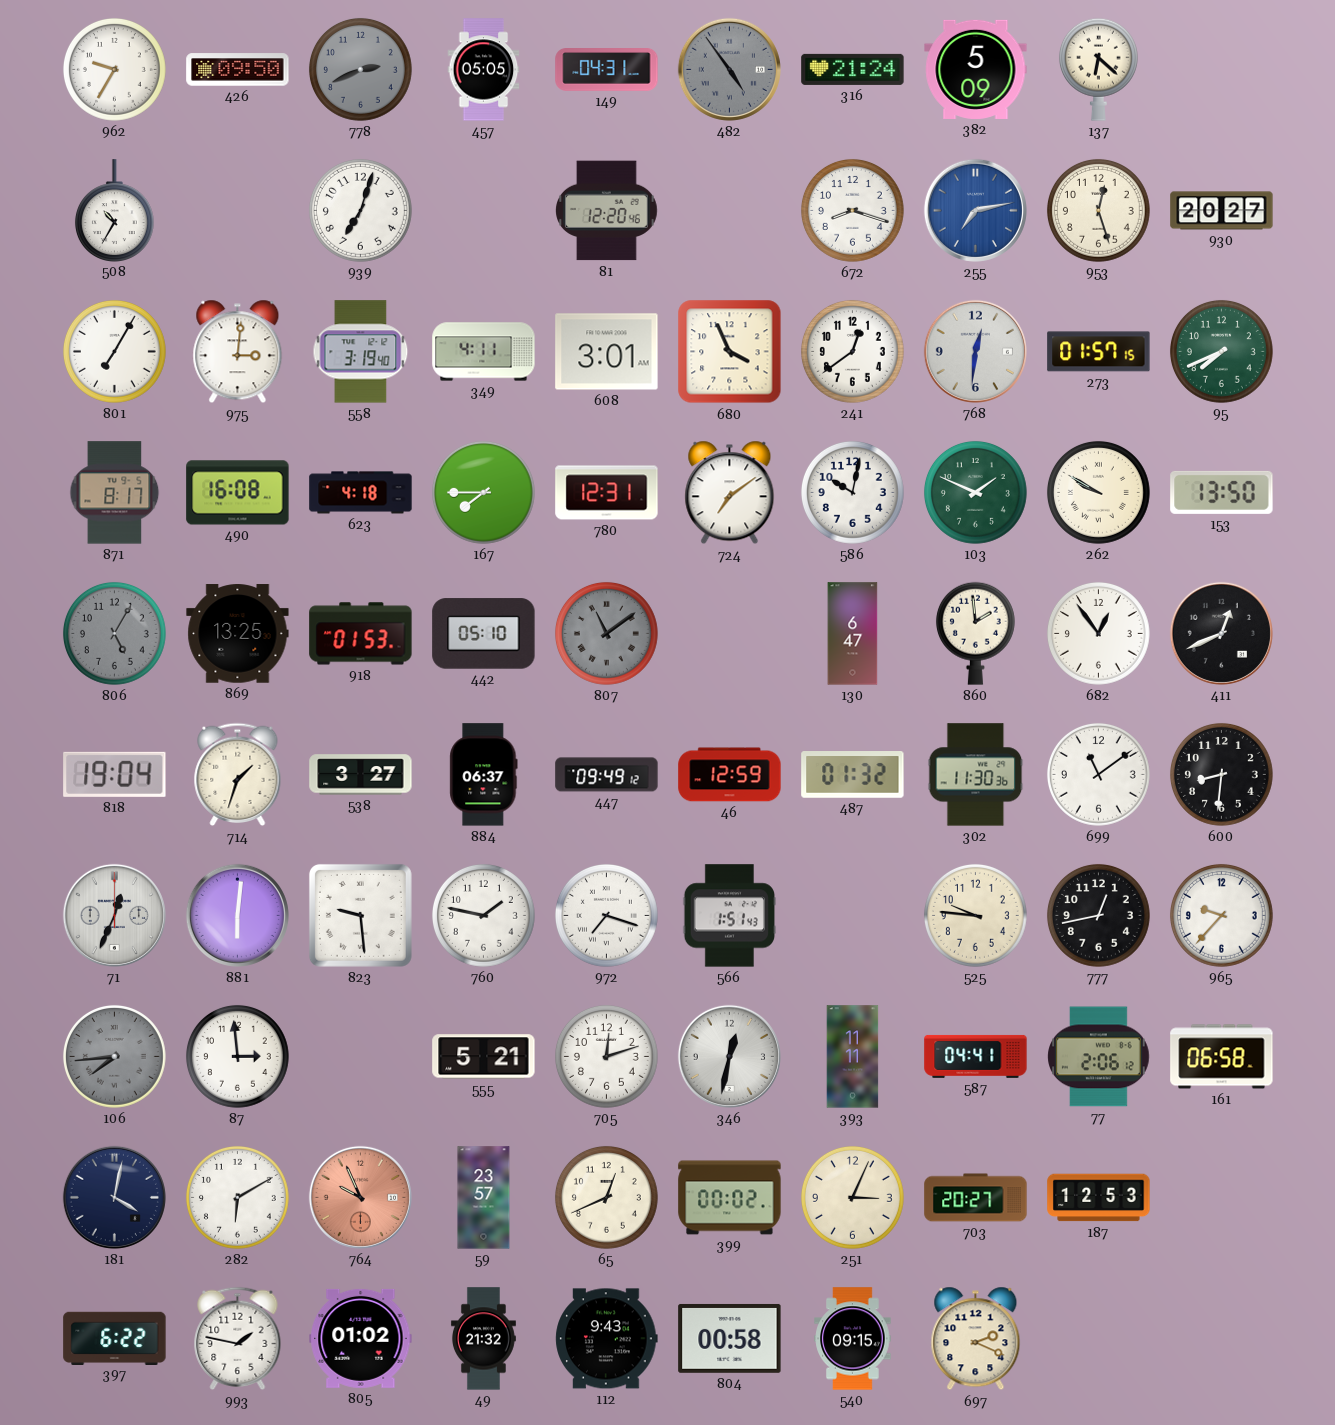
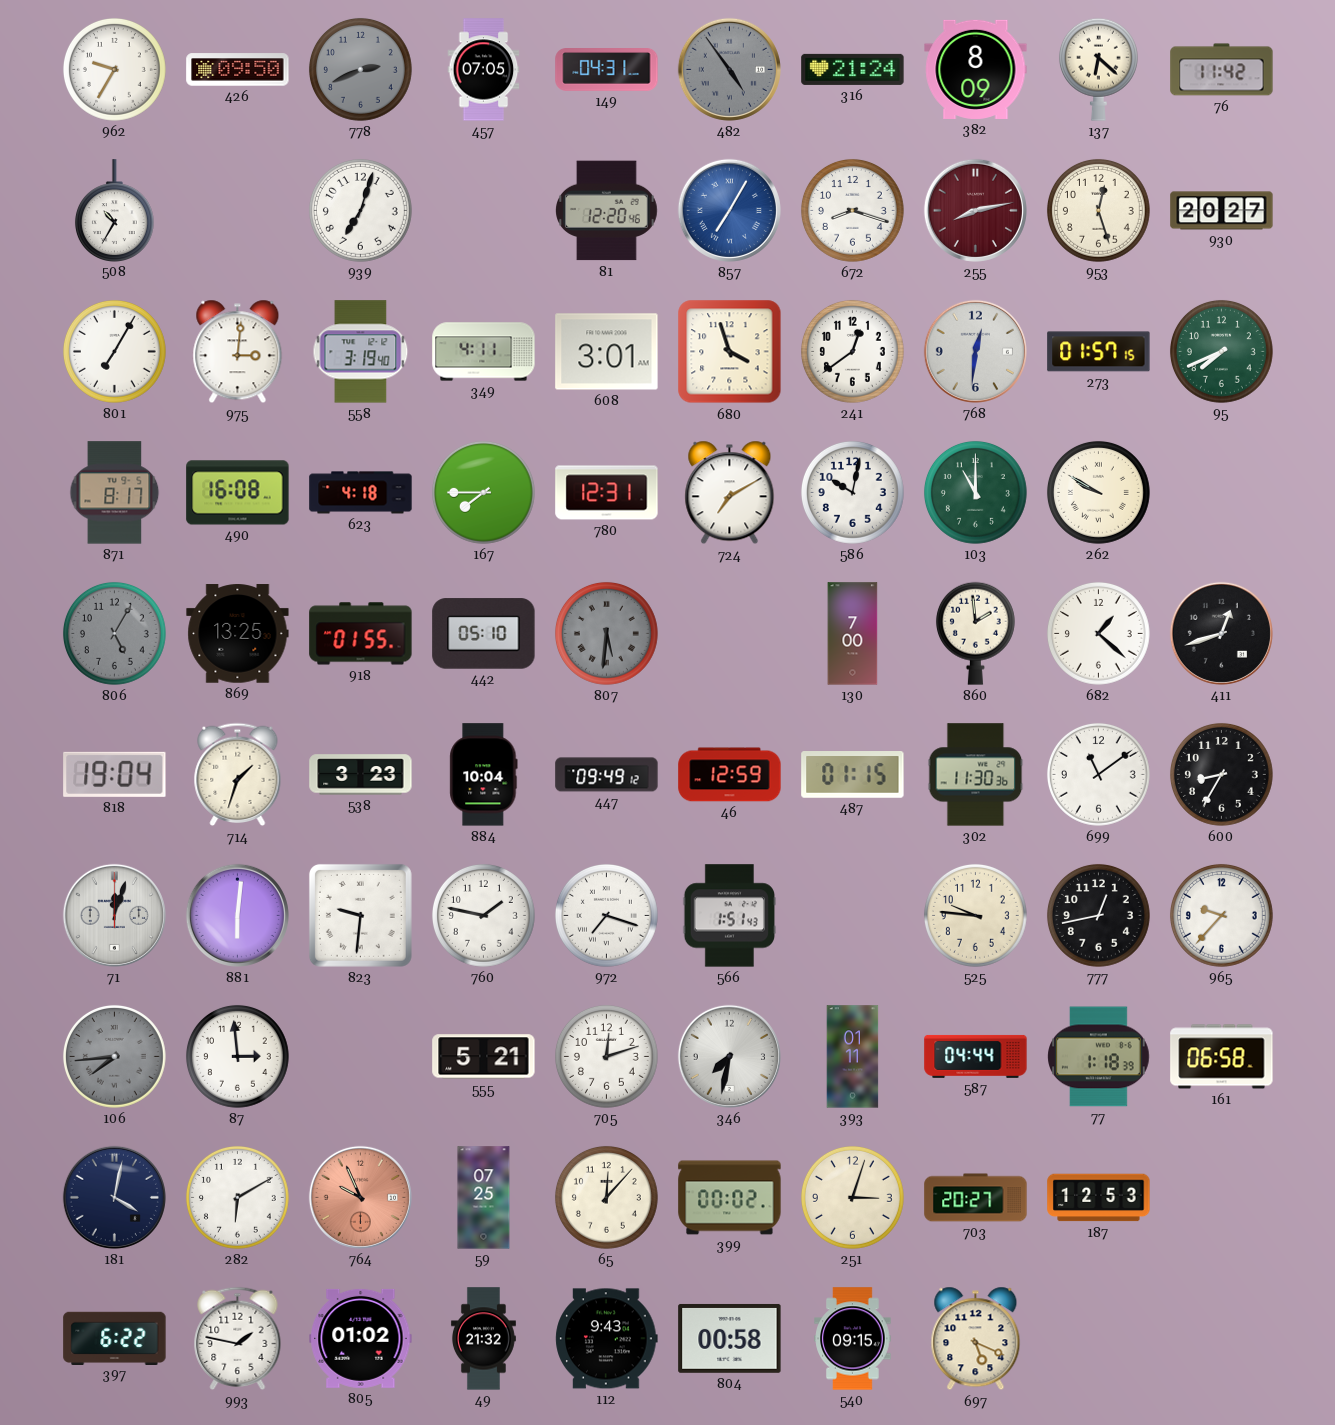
457: 05:05 -> 07:05
382: 5:09 -> 8:09
76: none -> 11:42
857: none -> 7:05
255: 7:13 -> 8:13
255 dial: blue -> burgundy
680: 3:56 -> 3:57
724: 7:09 -> 7:10
103: 1:49 -> 11:00
153: 13:50 -> none
918: 01:53 -> 01:55
807: 11:09 -> 5:31
130: 6:47 -> 7:00
682: 12:54 -> 1:22
411: 12:41 -> 12:42
538: 3:27 -> 3:23
884: 06:37 -> 10:04
487: 01:32 -> 01:15
600: 8:31 -> 8:35
71: 12:34 -> 12:03
823: 9:29 -> 9:31
346: 12:32 -> 7:32
393: 11:11 -> 01:11
587: 04:41 -> 04:44
77: 2:06 -> 1:18
59: 23:57 -> 07:25
65: 12:41 -> 12:07
251: 3:04 -> 3:03
697: 2:19 -> 5:19
